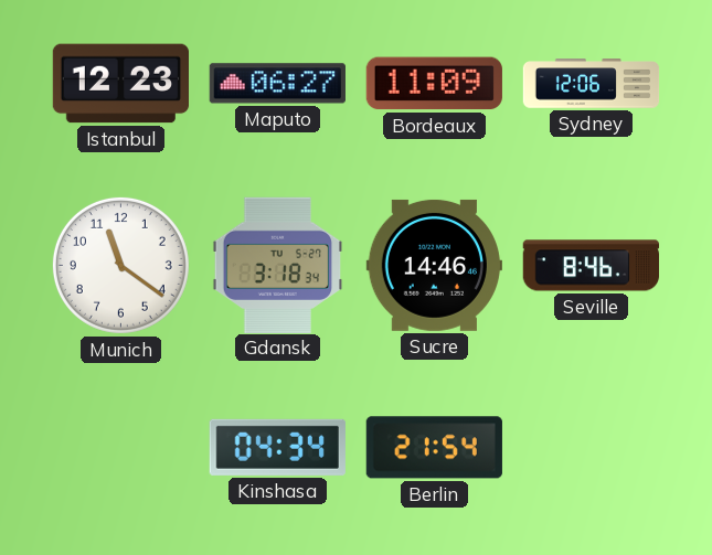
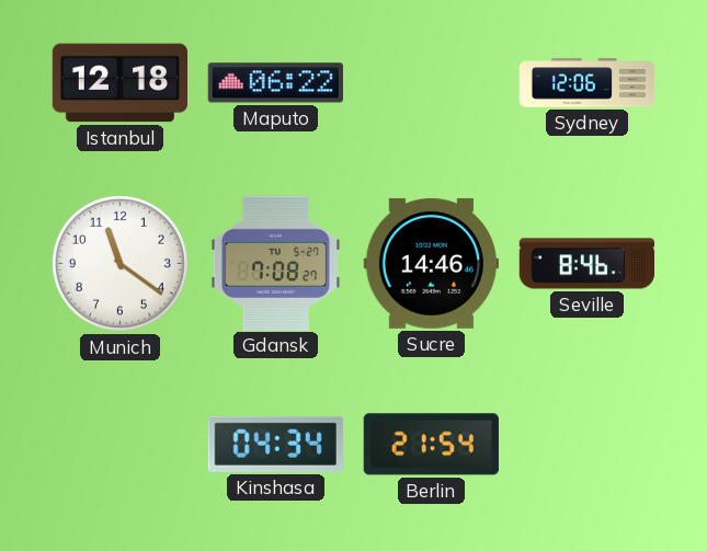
Istanbul: 12:23 -> 12:18
Maputo: 06:27 -> 06:22
Bordeaux: 11:09 -> none
Gdansk: 3:18 -> 7:08
